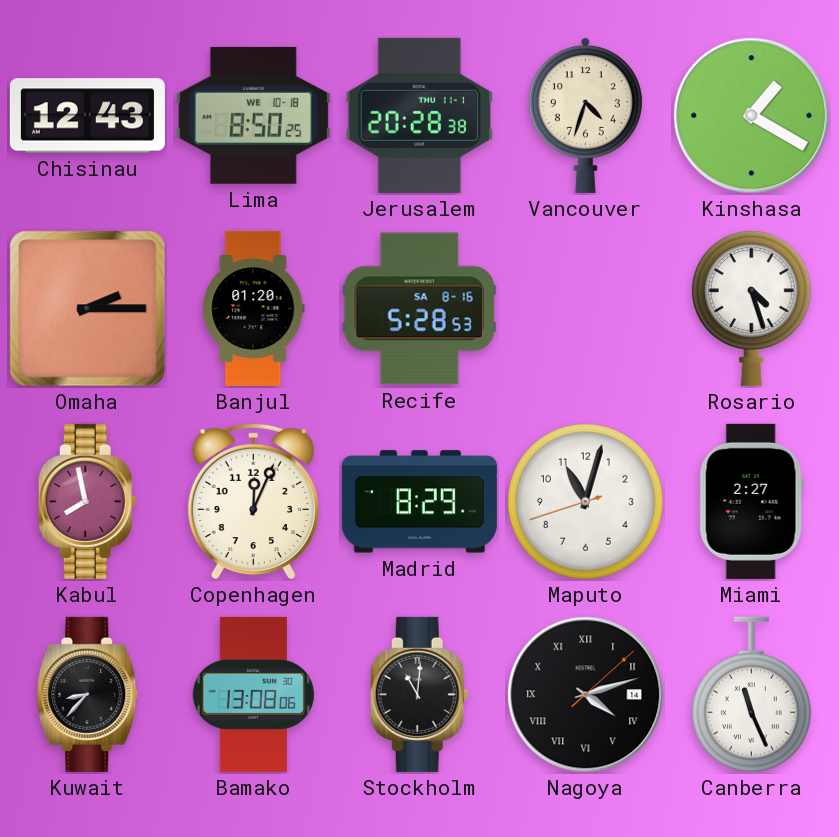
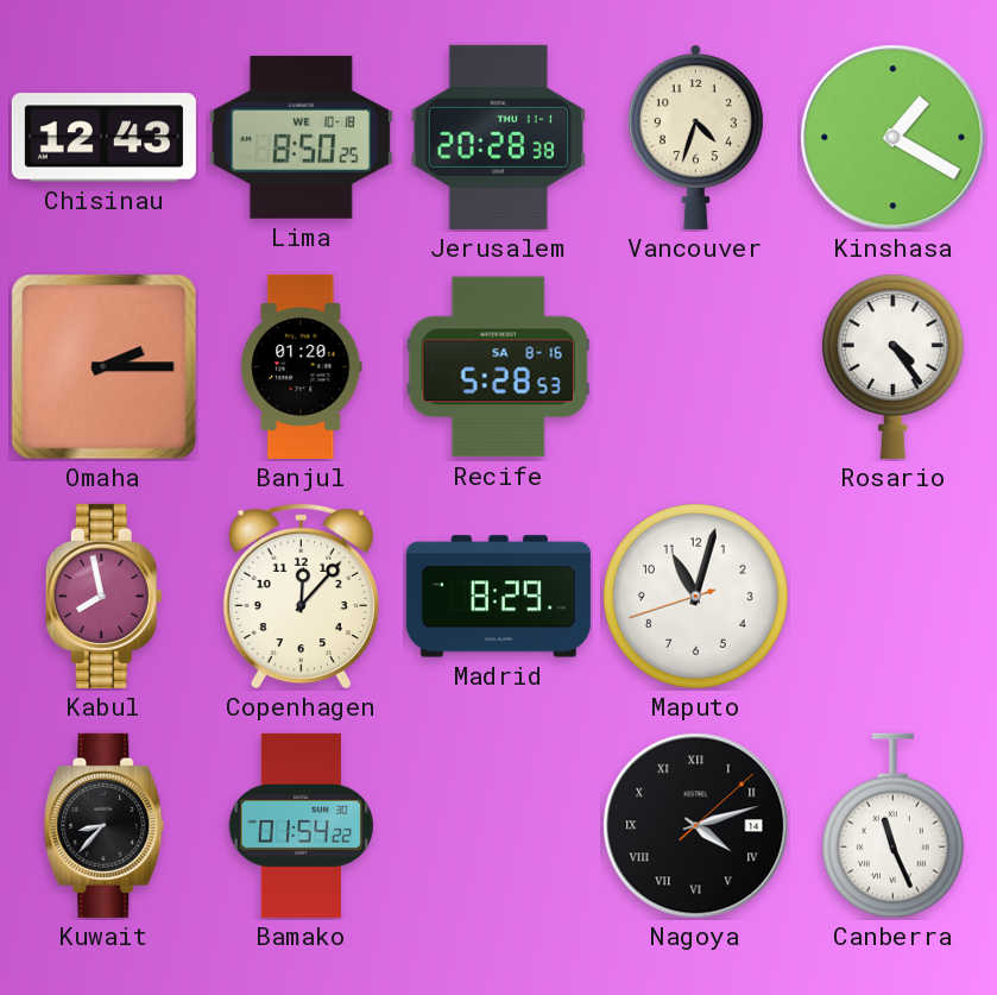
Rosario: 4:27 -> 4:24
Copenhagen: 12:04 -> 12:07
Miami: 2:27 -> none
Bamako: 13:08 -> 01:54
Stockholm: 11:01 -> none
